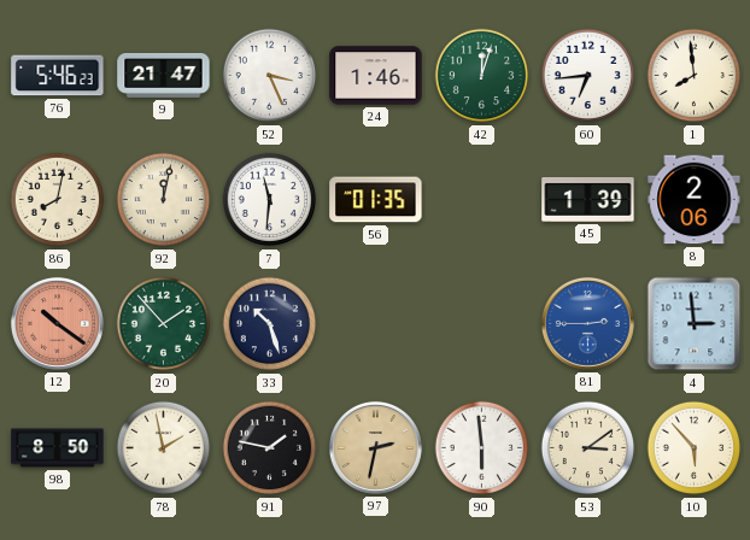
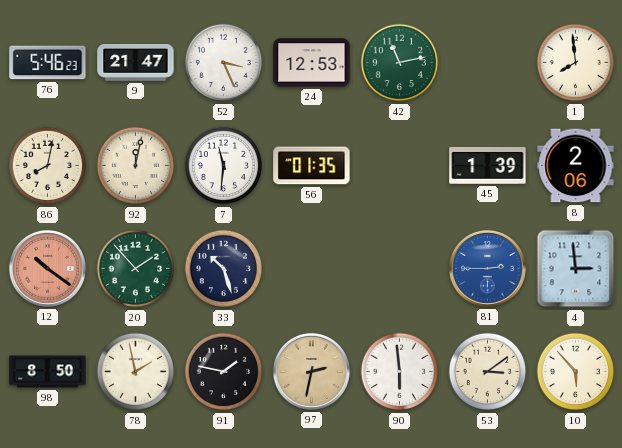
24: 1:46 -> 12:53
42: 12:03 -> 11:13
60: 6:44 -> none
